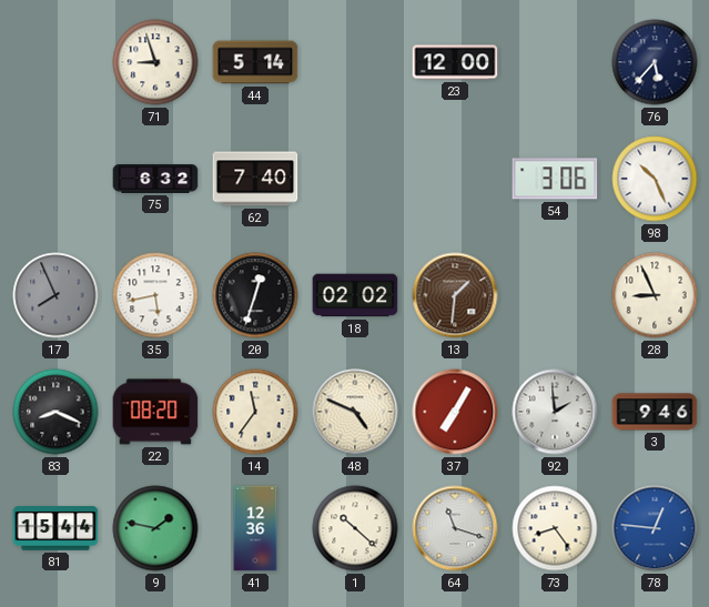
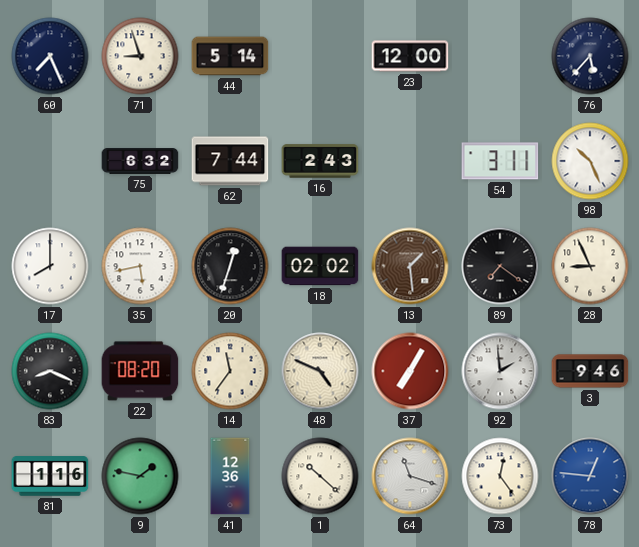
60: none -> 7:26
62: 7:40 -> 7:44
16: none -> 2:43
54: 3:06 -> 3:11
17: 7:56 -> 8:00
17 dial: grey -> white
13: 1:31 -> 1:29
89: none -> 7:21
81: 15:44 -> 1:16
73: 8:24 -> 12:24
